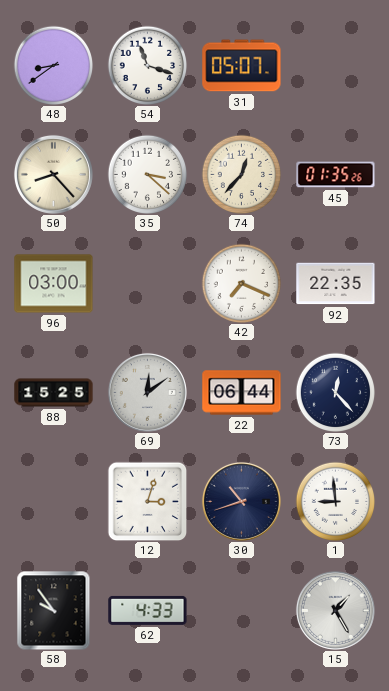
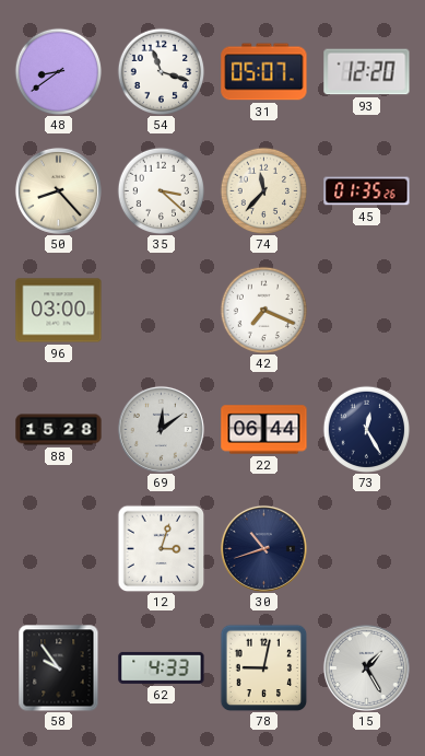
93: none -> 12:20
74: 12:37 -> 11:37
92: 22:35 -> none
88: 15:25 -> 15:28
73: 12:23 -> 12:25
1: 8:59 -> none
78: none -> 9:02
